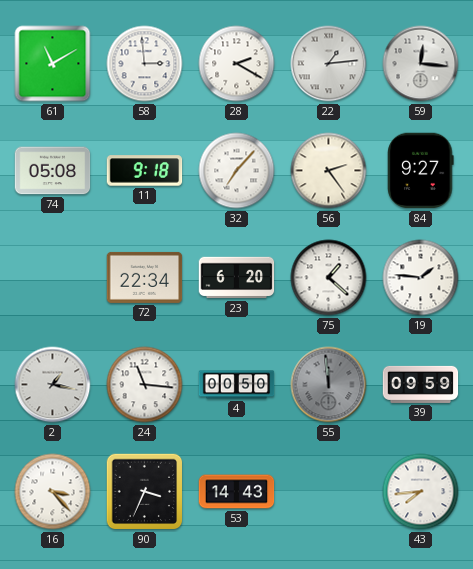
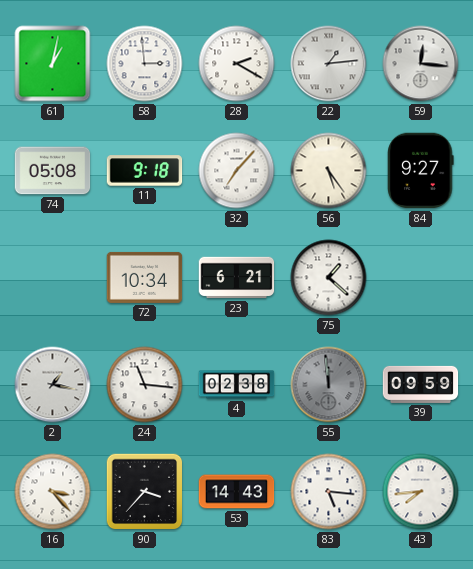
61: 11:10 -> 1:02
56: 2:24 -> 5:24
72: 22:34 -> 10:34
23: 6:20 -> 6:21
19: 1:46 -> none
4: 00:50 -> 02:38
90: 3:34 -> 3:37
83: none -> 5:16
